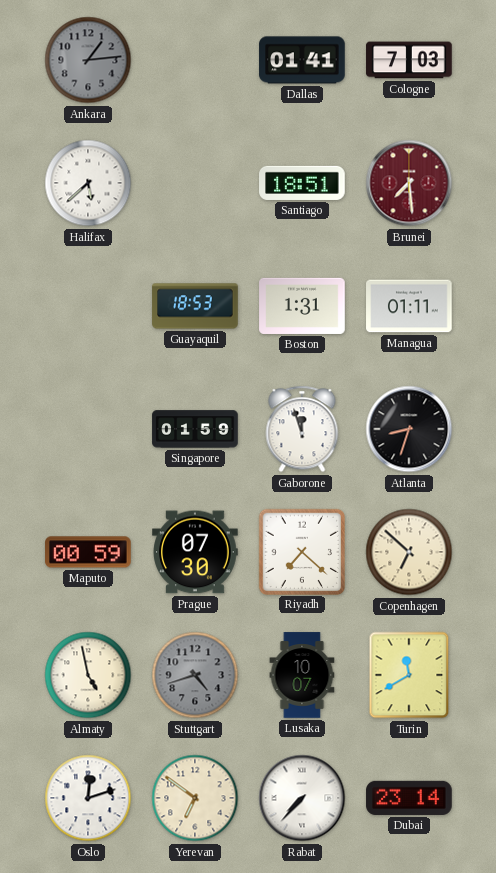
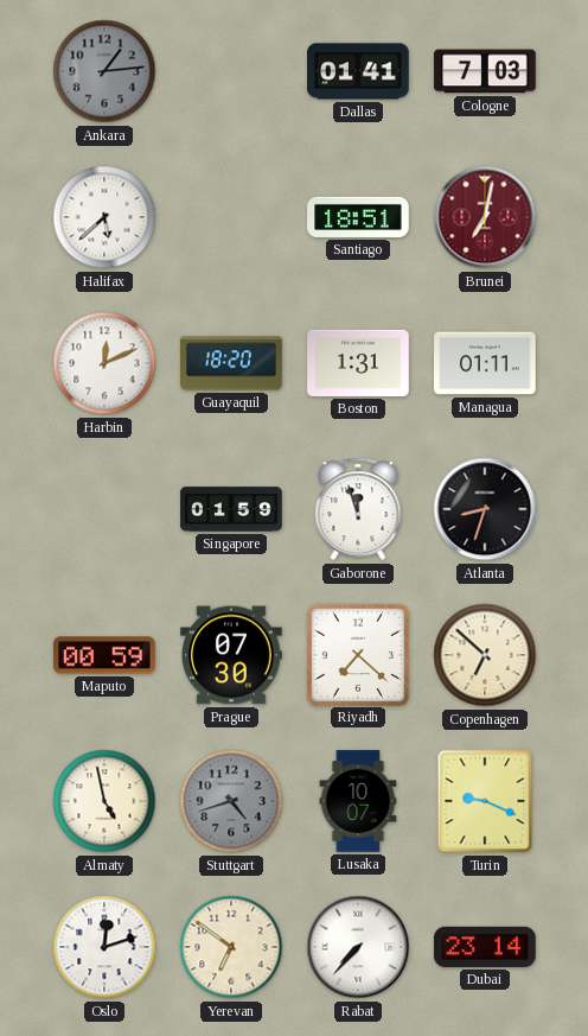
Brunei: 7:29 -> 7:02
Harbin: none -> 12:11
Guayaquil: 18:53 -> 18:20
Turin: 11:40 -> 9:19
